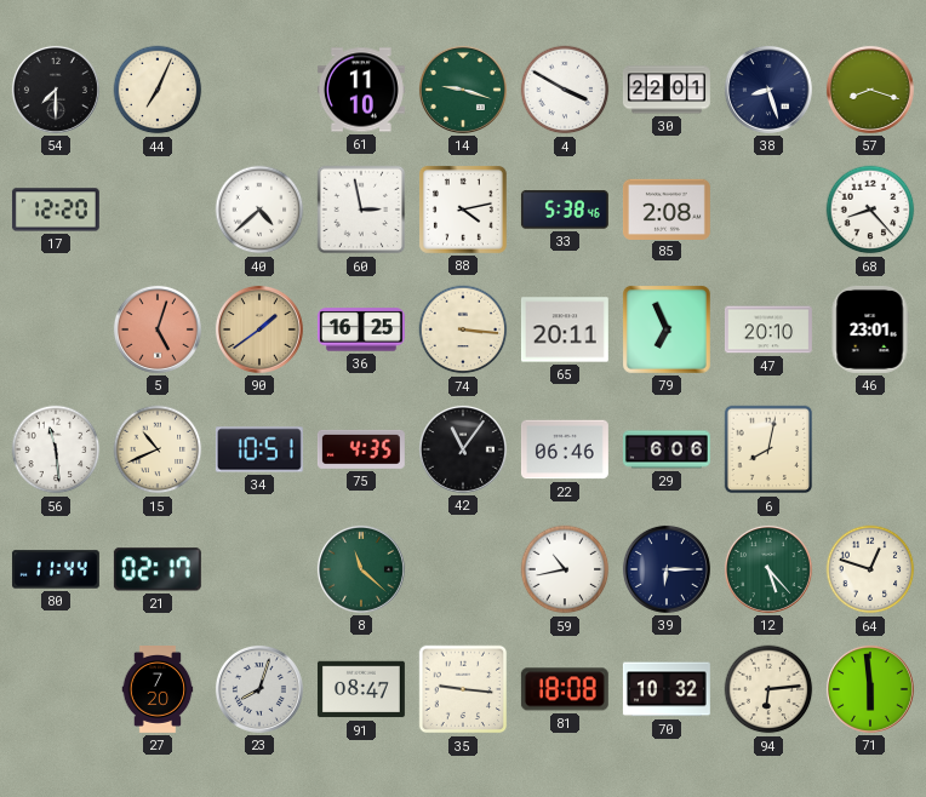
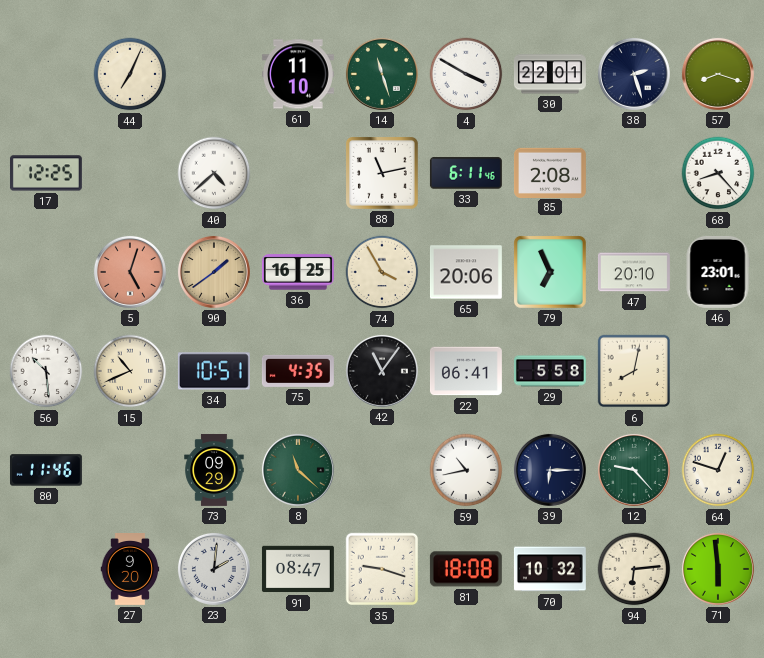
54: 7:30 -> none
14: 9:18 -> 11:27
38: 8:27 -> 2:27
17: 12:20 -> 12:25
60: 2:58 -> none
88: 4:13 -> 11:13
33: 5:38 -> 6:11
74: 3:16 -> 3:55
65: 20:11 -> 20:06
56: 11:29 -> 10:29
22: 06:46 -> 06:41
29: 6:06 -> 5:58
80: 11:44 -> 11:46
21: 02:17 -> none
73: none -> 09:29
12: 5:23 -> 9:23
27: 7:20 -> 9:20
23: 8:03 -> 2:01
35: 9:16 -> 9:18
